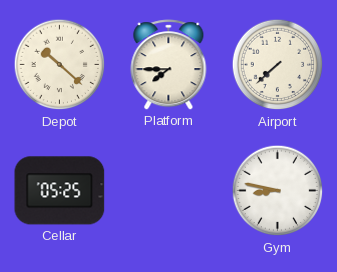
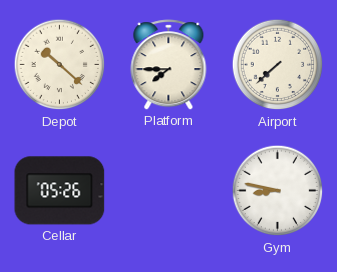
Cellar: 05:25 -> 05:26
